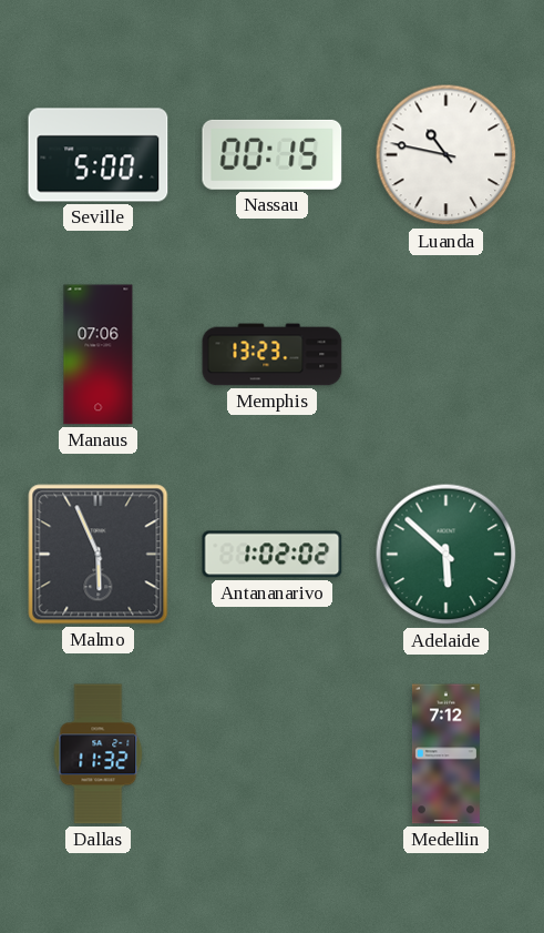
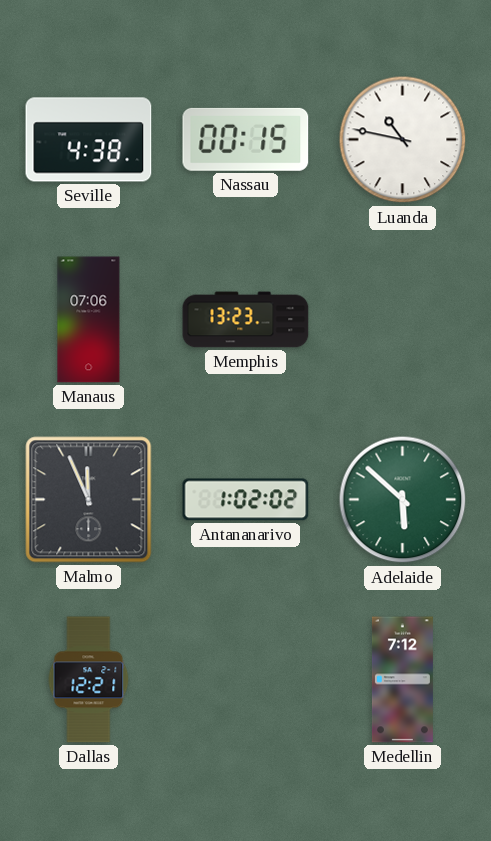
Seville: 5:00 -> 4:38
Malmo: 5:56 -> 11:56
Dallas: 11:32 -> 12:21
